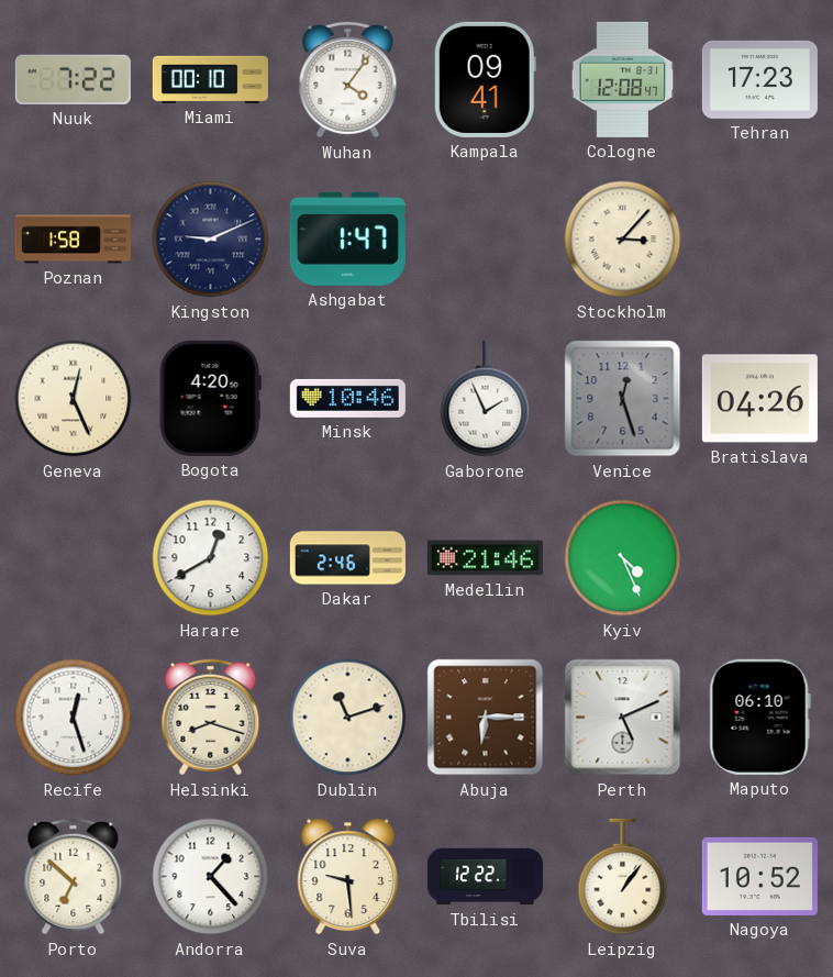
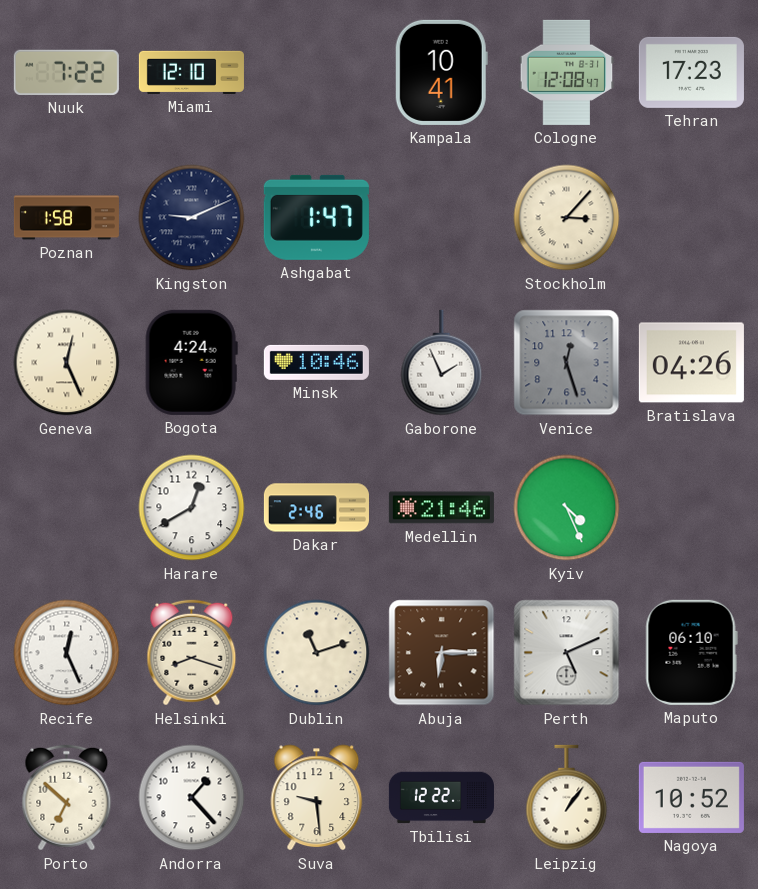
Miami: 00:10 -> 12:10
Wuhan: 4:06 -> none
Kampala: 09:41 -> 10:41
Bogota: 4:20 -> 4:24
Recife: 12:27 -> 12:26
